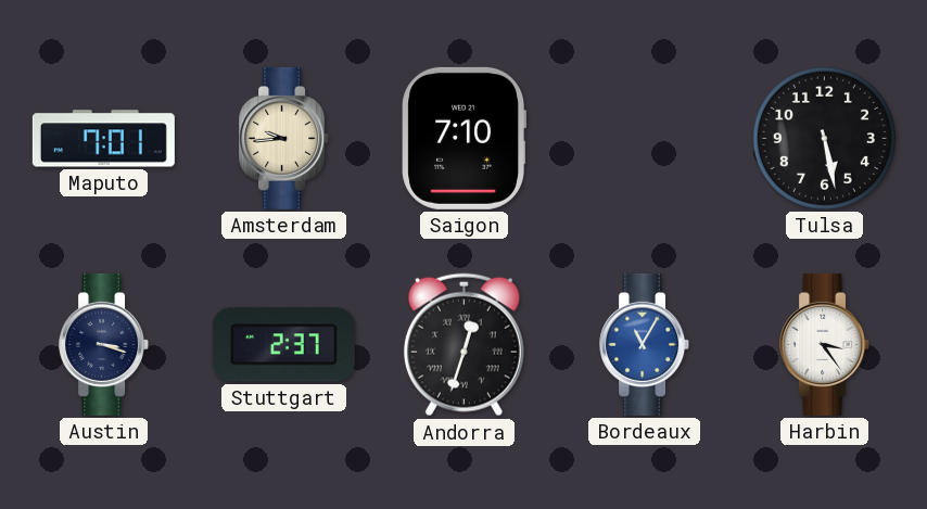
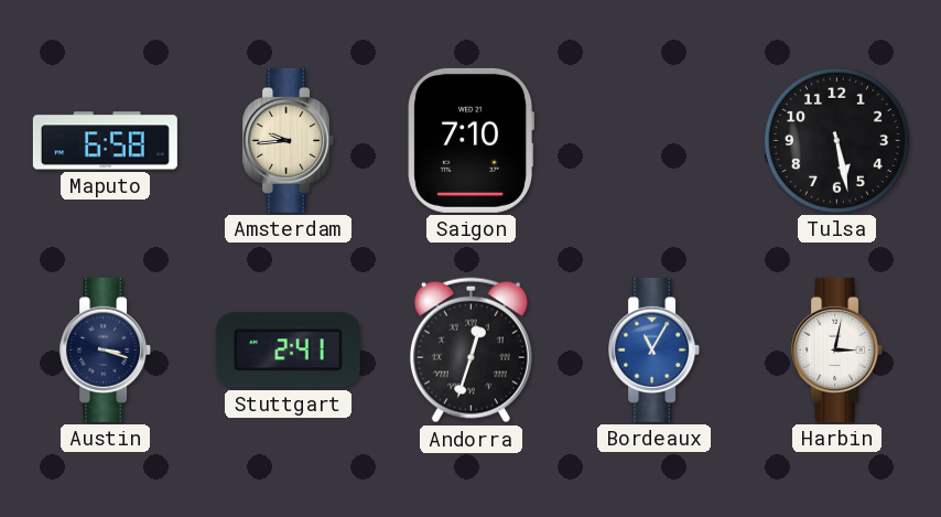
Maputo: 7:01 -> 6:58
Stuttgart: 2:37 -> 2:41
Harbin: 3:24 -> 3:02
